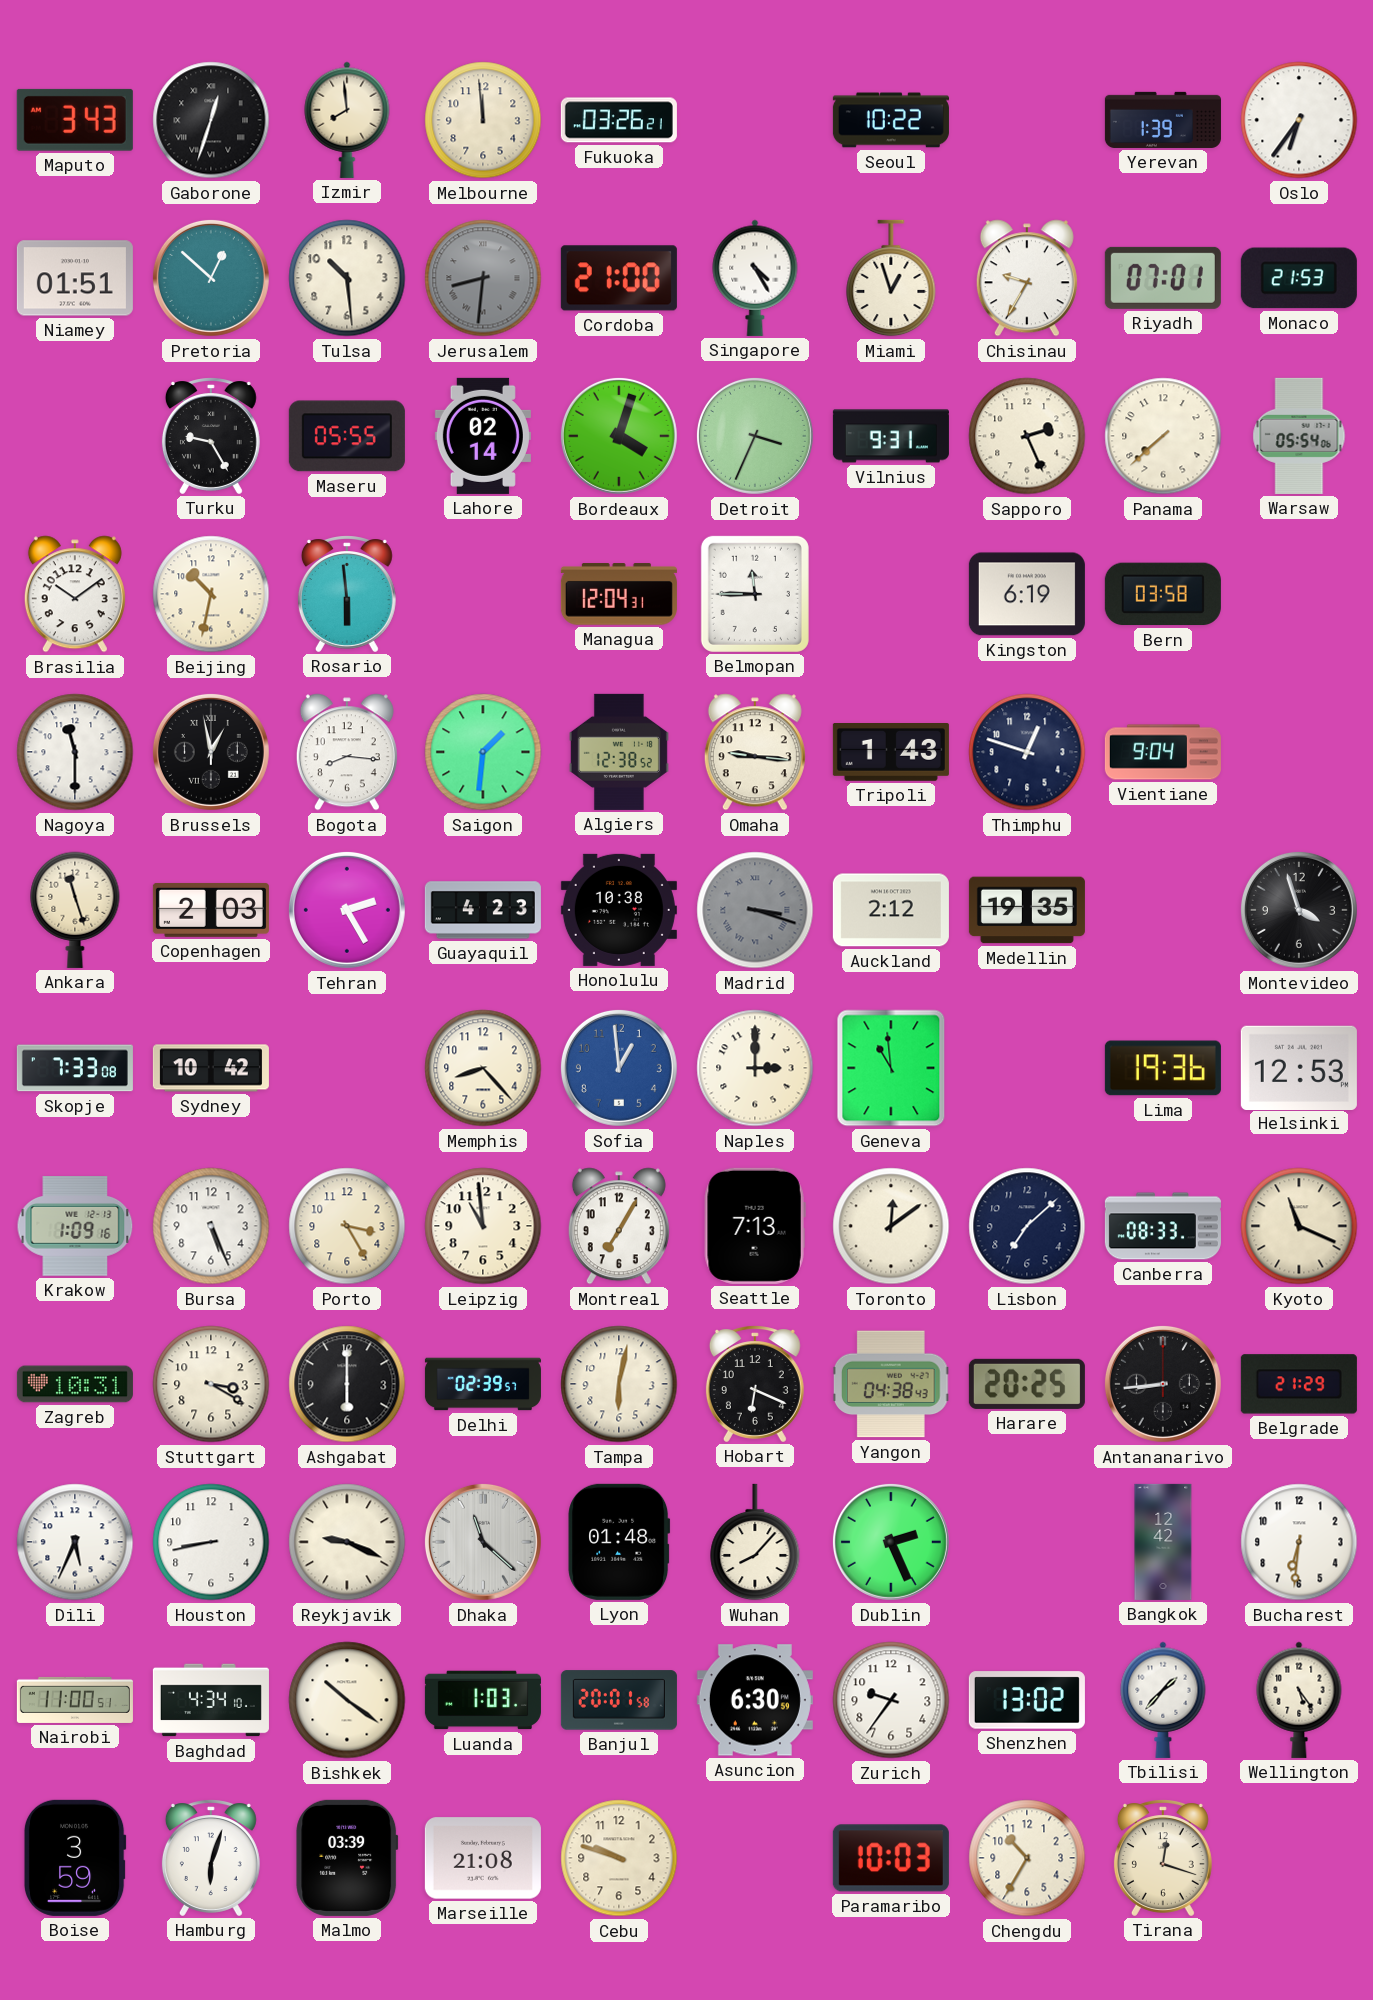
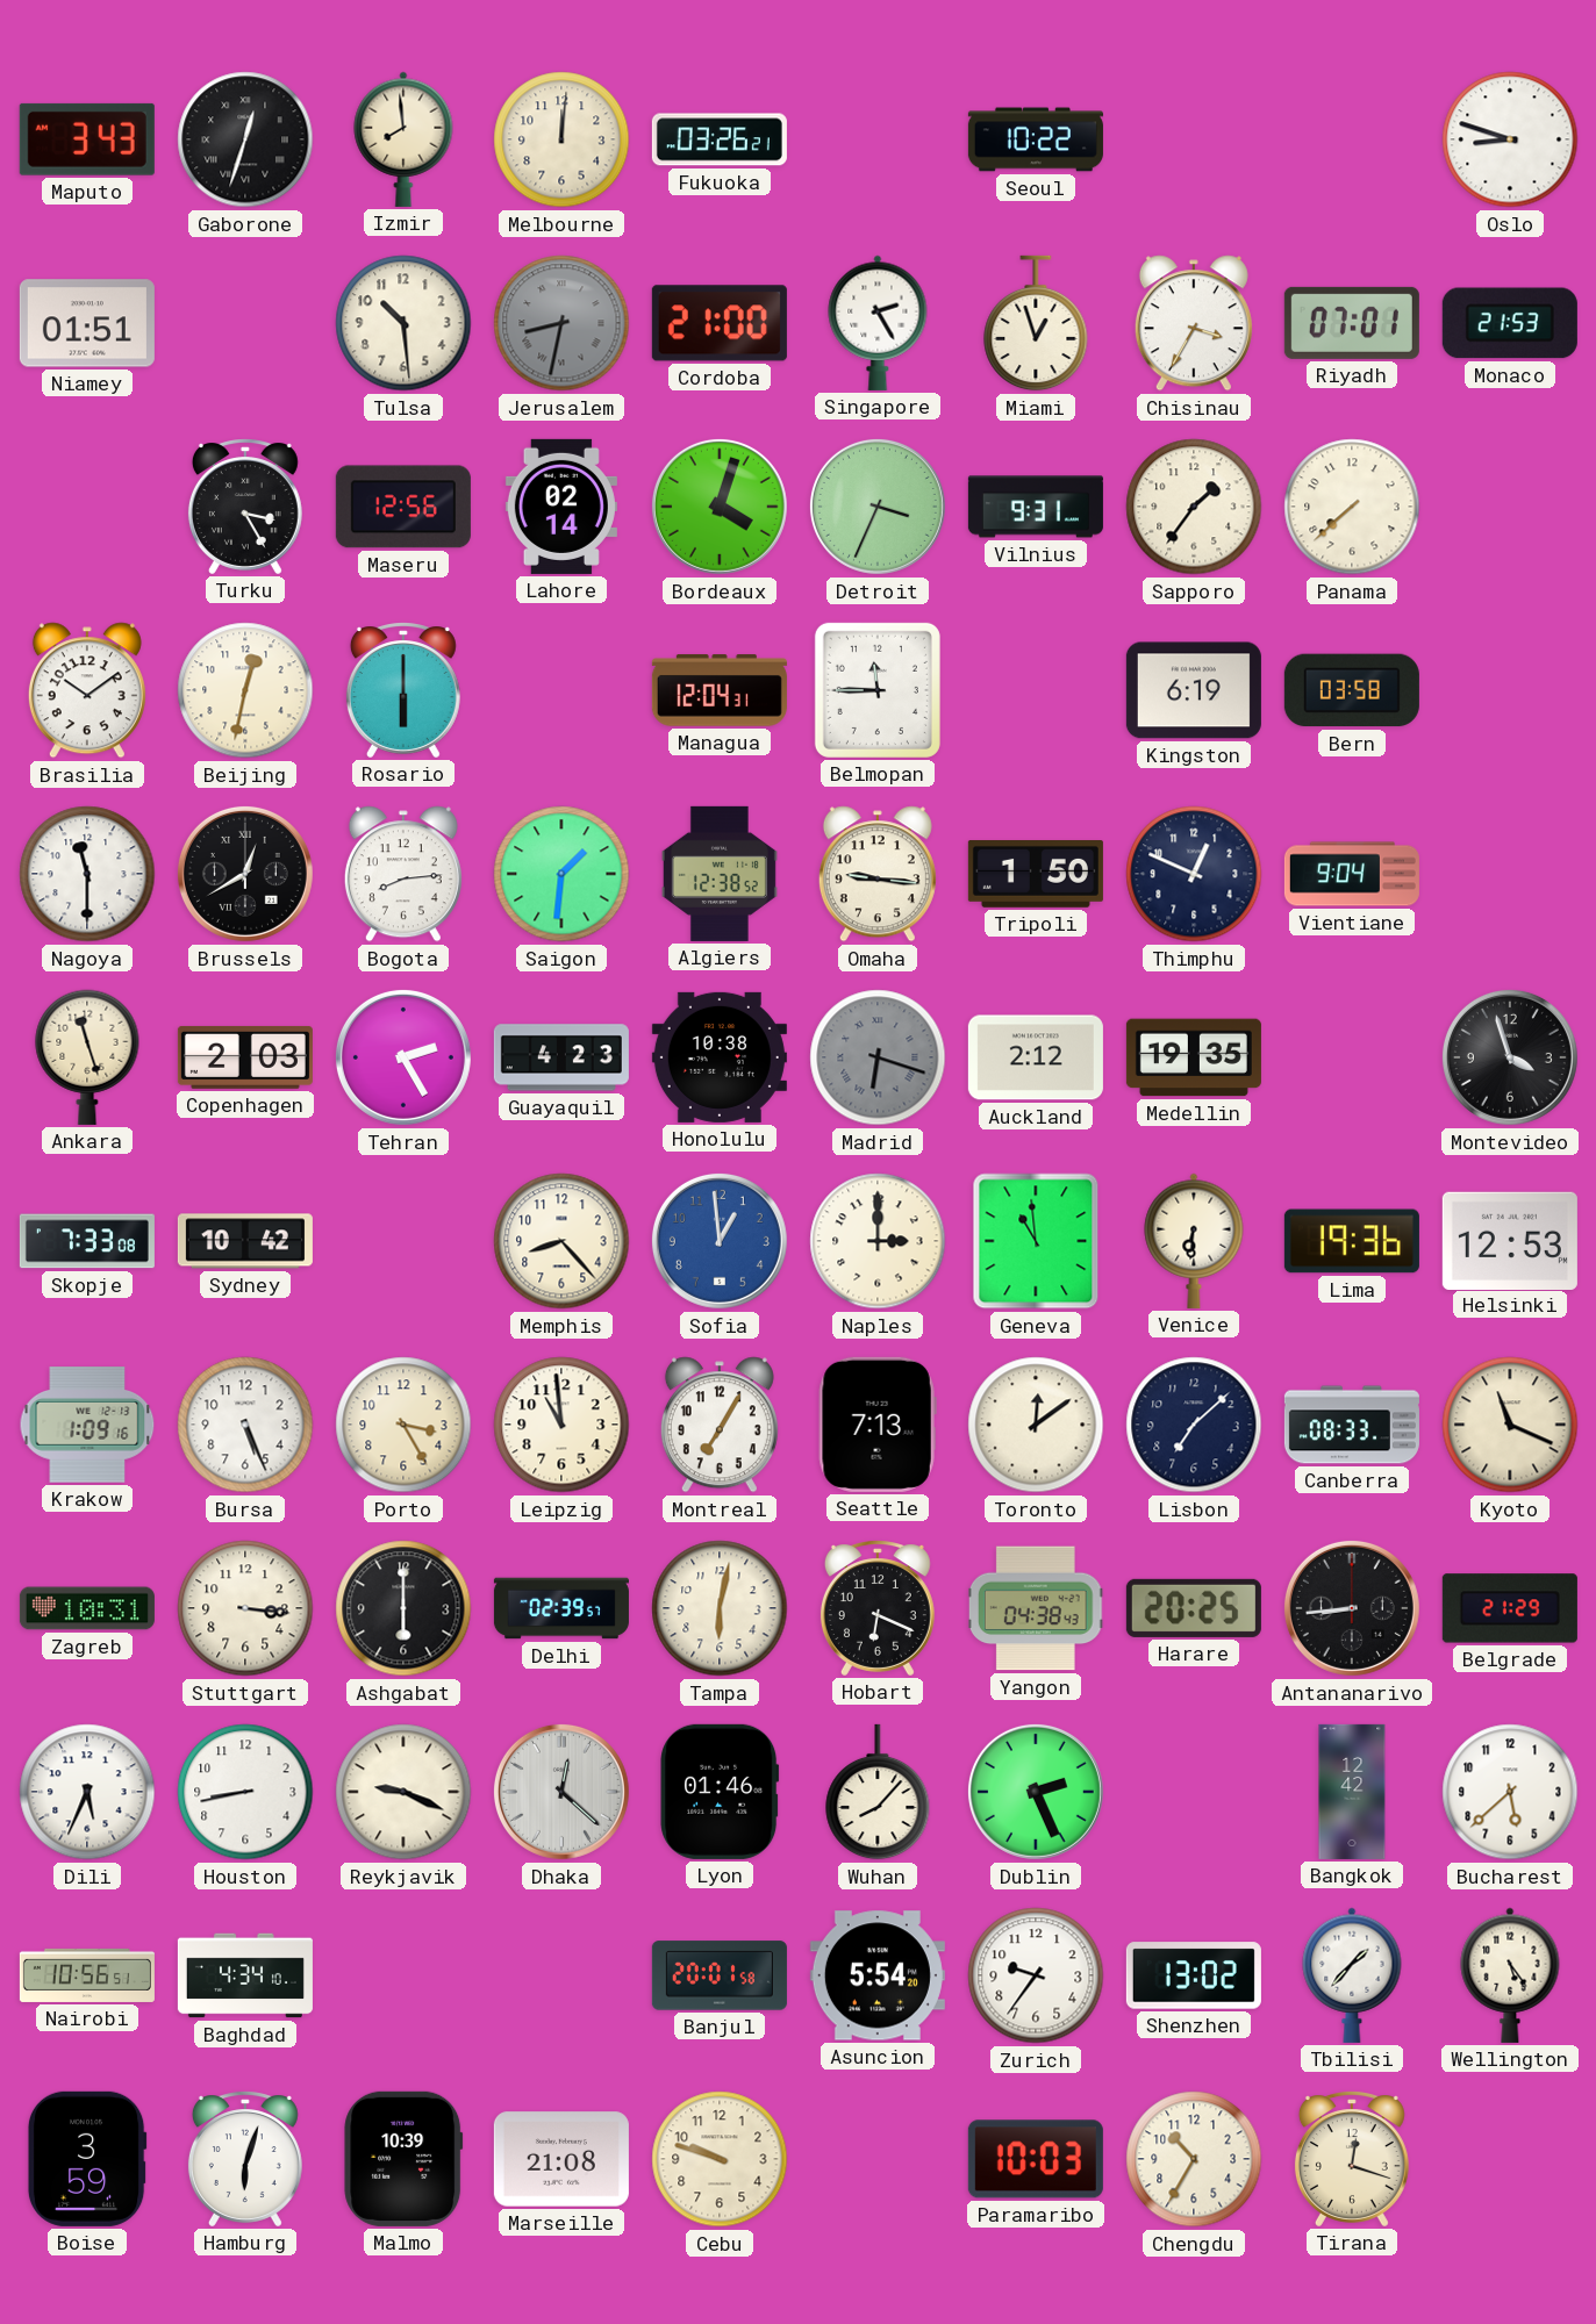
Melbourne: 11:59 -> 12:01
Yerevan: 1:39 -> none
Oslo: 6:36 -> 8:48
Pretoria: 12:52 -> none
Jerusalem: 8:31 -> 8:32
Singapore: 4:25 -> 2:25
Chisinau: 9:35 -> 3:35
Turku: 9:25 -> 3:25
Maseru: 05:55 -> 12:56
Sapporo: 2:26 -> 1:36
Warsaw: 05:54 -> none
Beijing: 10:32 -> 12:32
Rosario: 5:59 -> 6:00
Brussels: 12:58 -> 12:40
Bogota: 8:16 -> 8:14
Tripoli: 1:43 -> 1:50
Thimphu: 12:48 -> 12:49
Madrid: 3:18 -> 6:18
Venice: none -> 6:31
Stuttgart: 3:20 -> 3:16
Dhaka: 11:22 -> 12:22
Lyon: 01:48 -> 01:46
Bucharest: 6:31 -> 5:38
Nairobi: 11:00 -> 10:56
Bishkek: 10:21 -> none
Luanda: 1:03 -> none
Asuncion: 6:30 -> 5:54
Malmo: 03:39 -> 10:39
